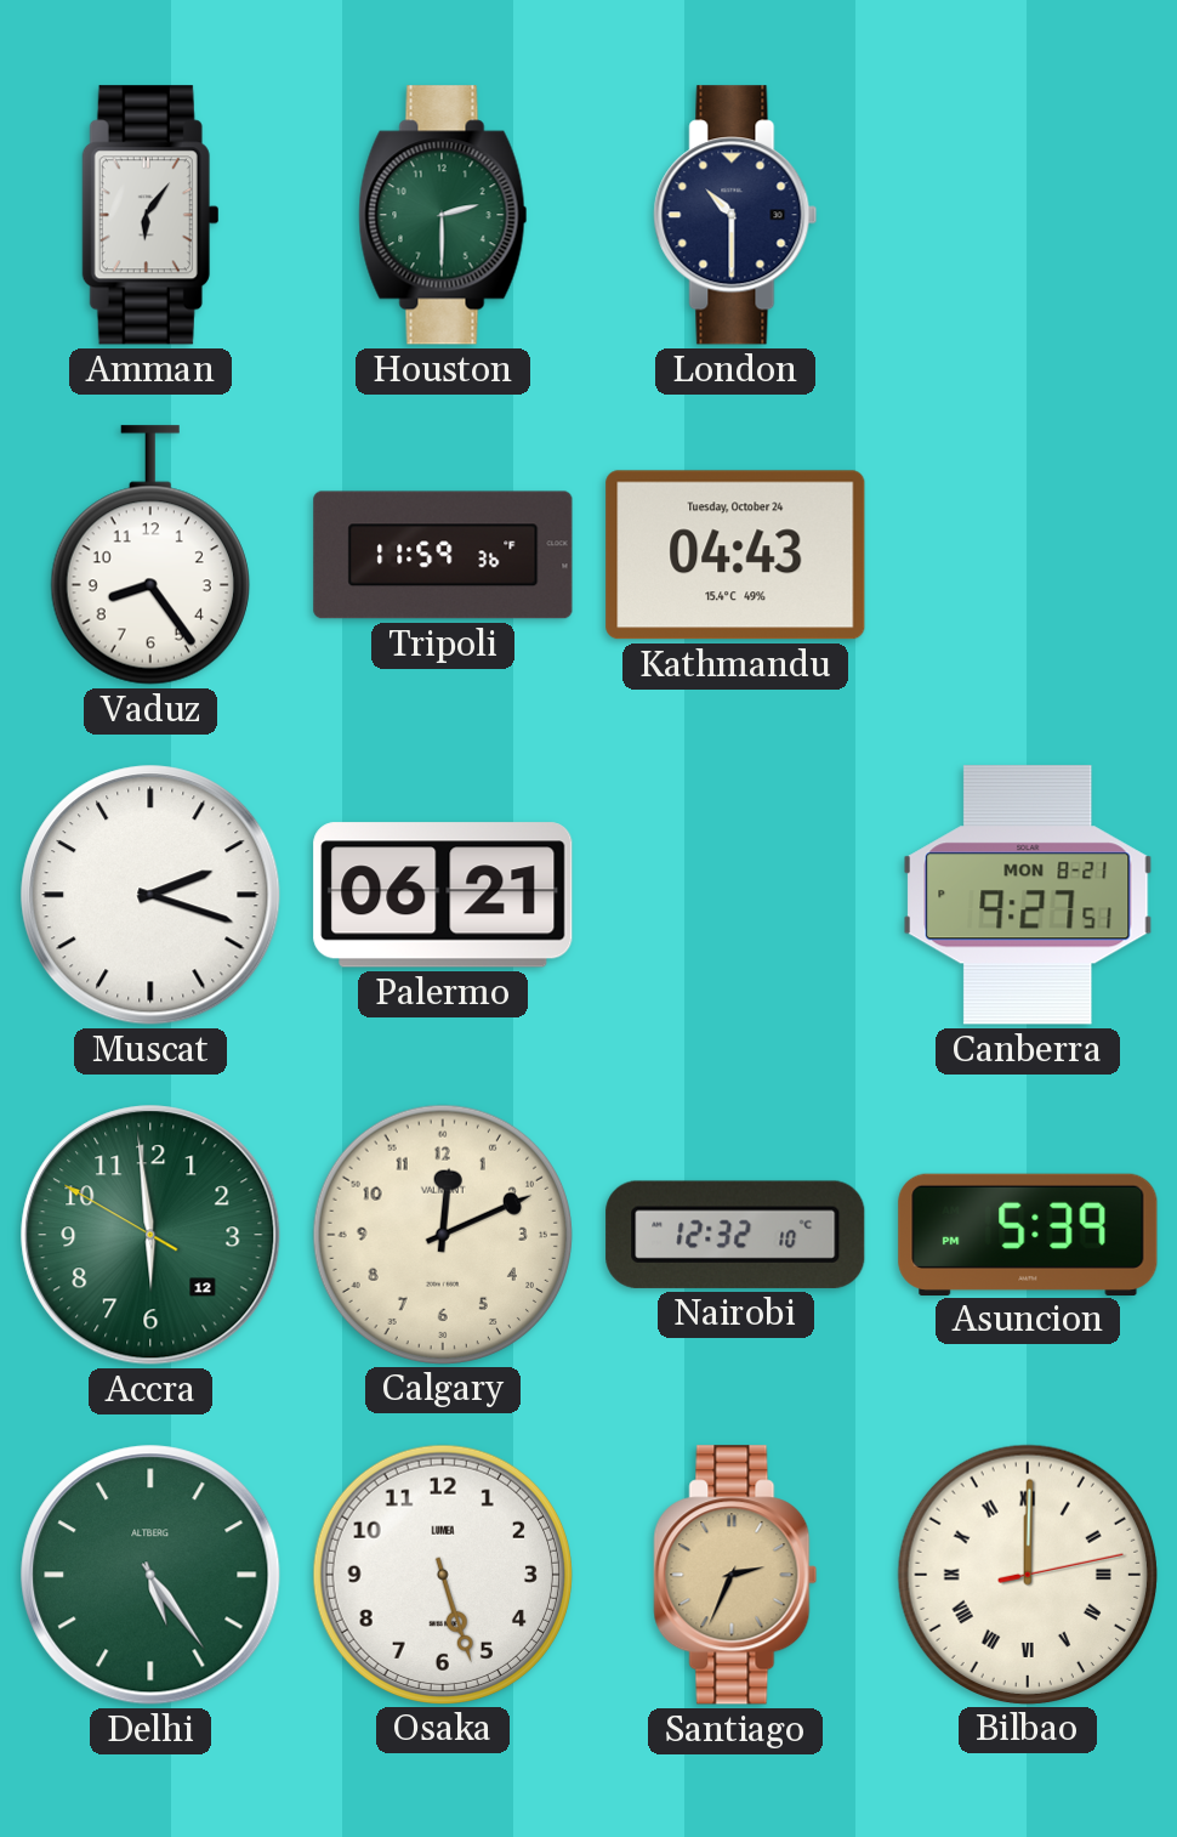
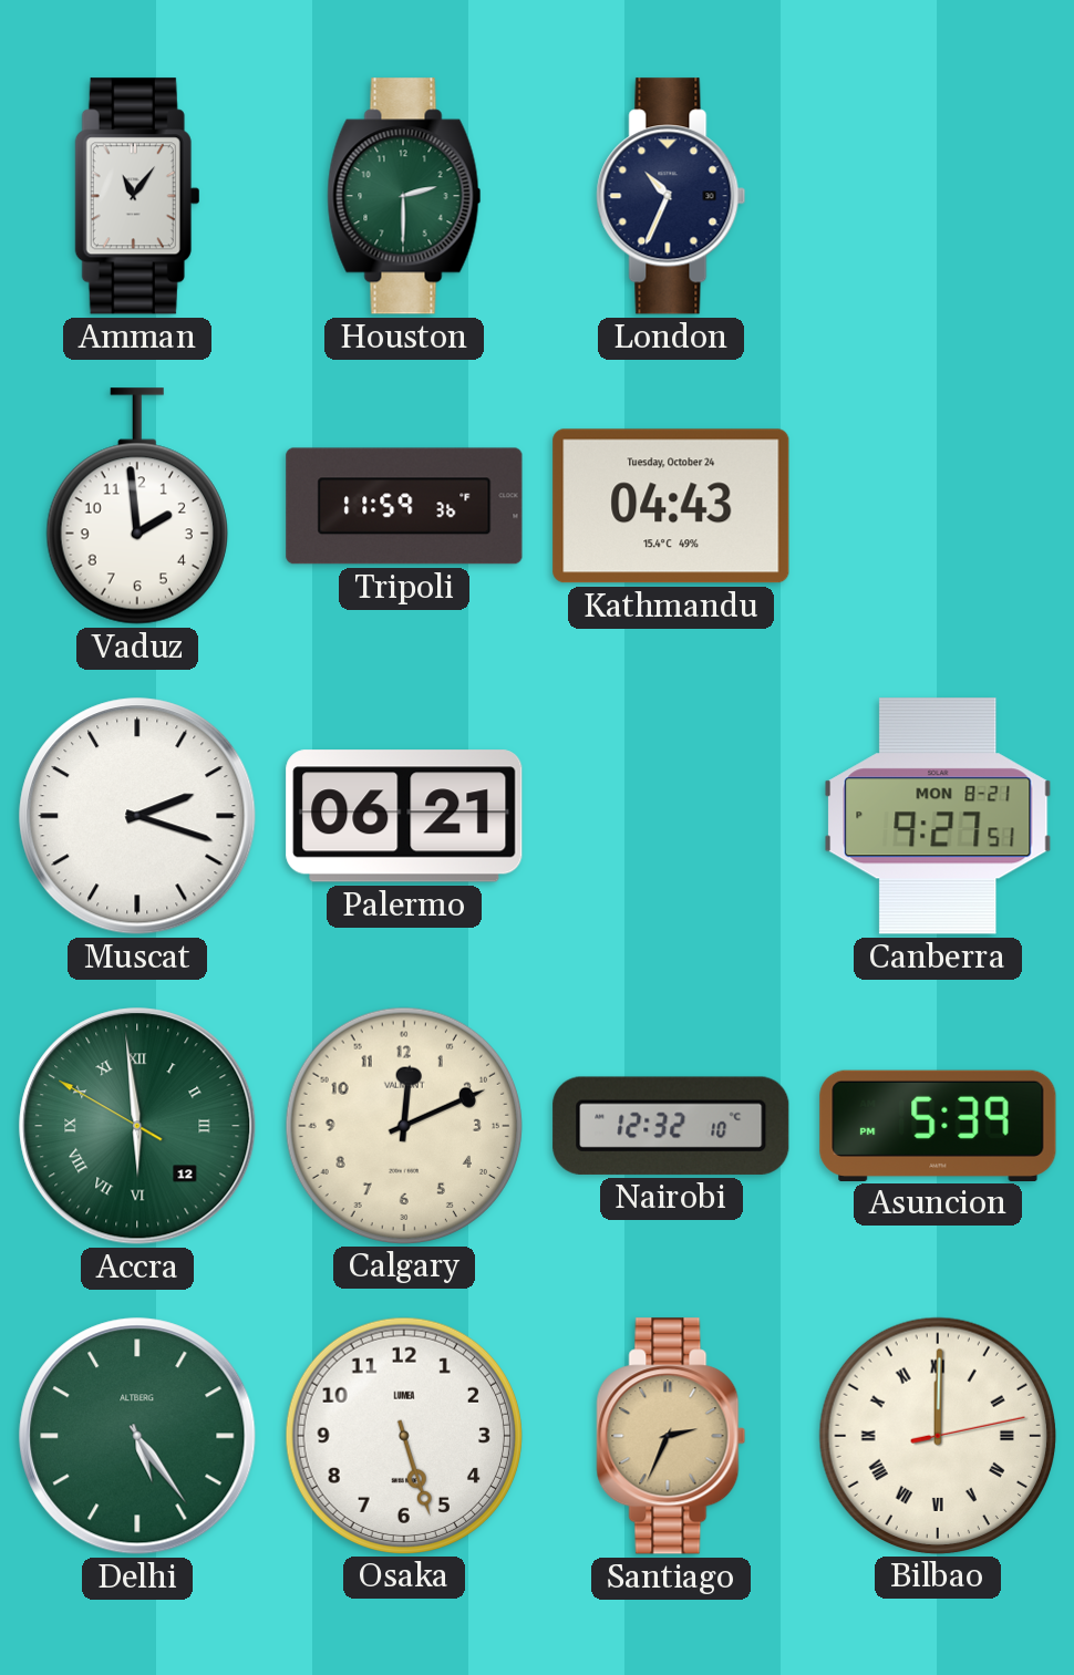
Amman: 6:06 -> 11:06
London: 10:30 -> 10:34
Vaduz: 8:24 -> 1:59
Accra numerals: Arabic -> Roman
